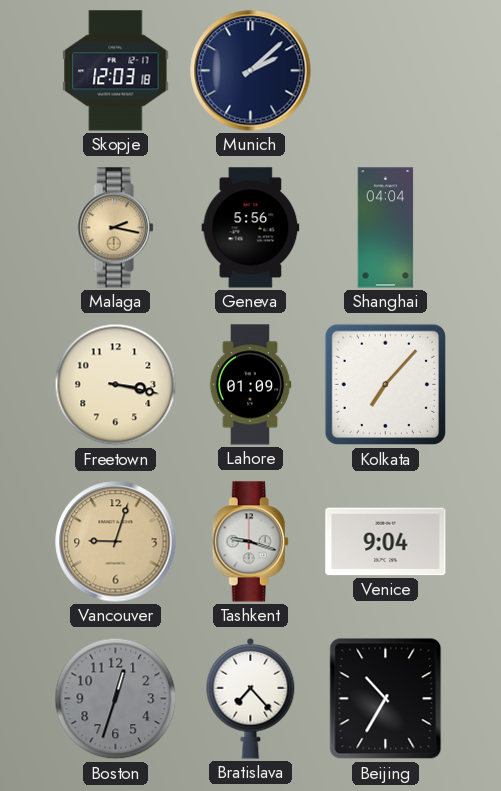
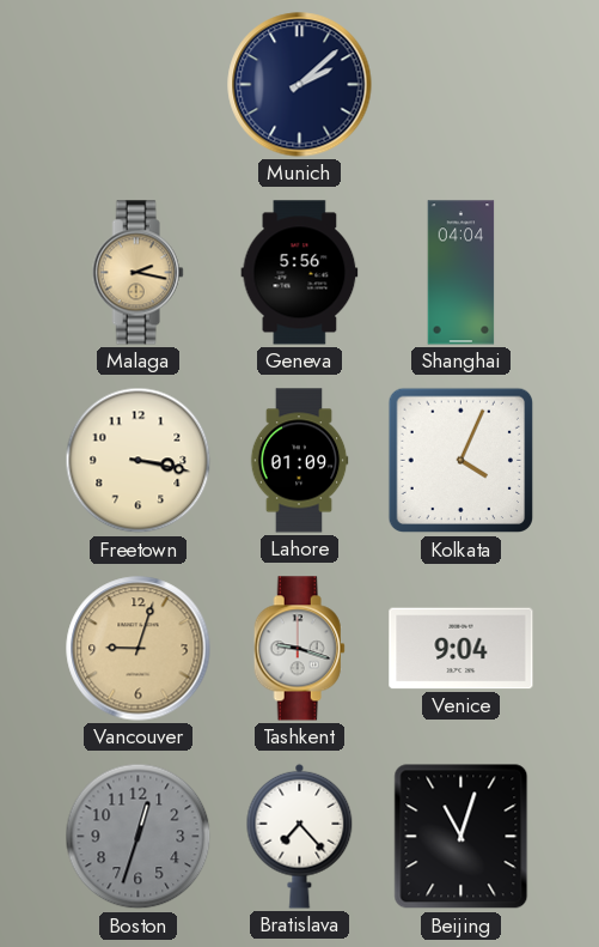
Skopje: 12:03 -> none
Kolkata: 7:07 -> 4:04
Beijing: 10:35 -> 11:03
